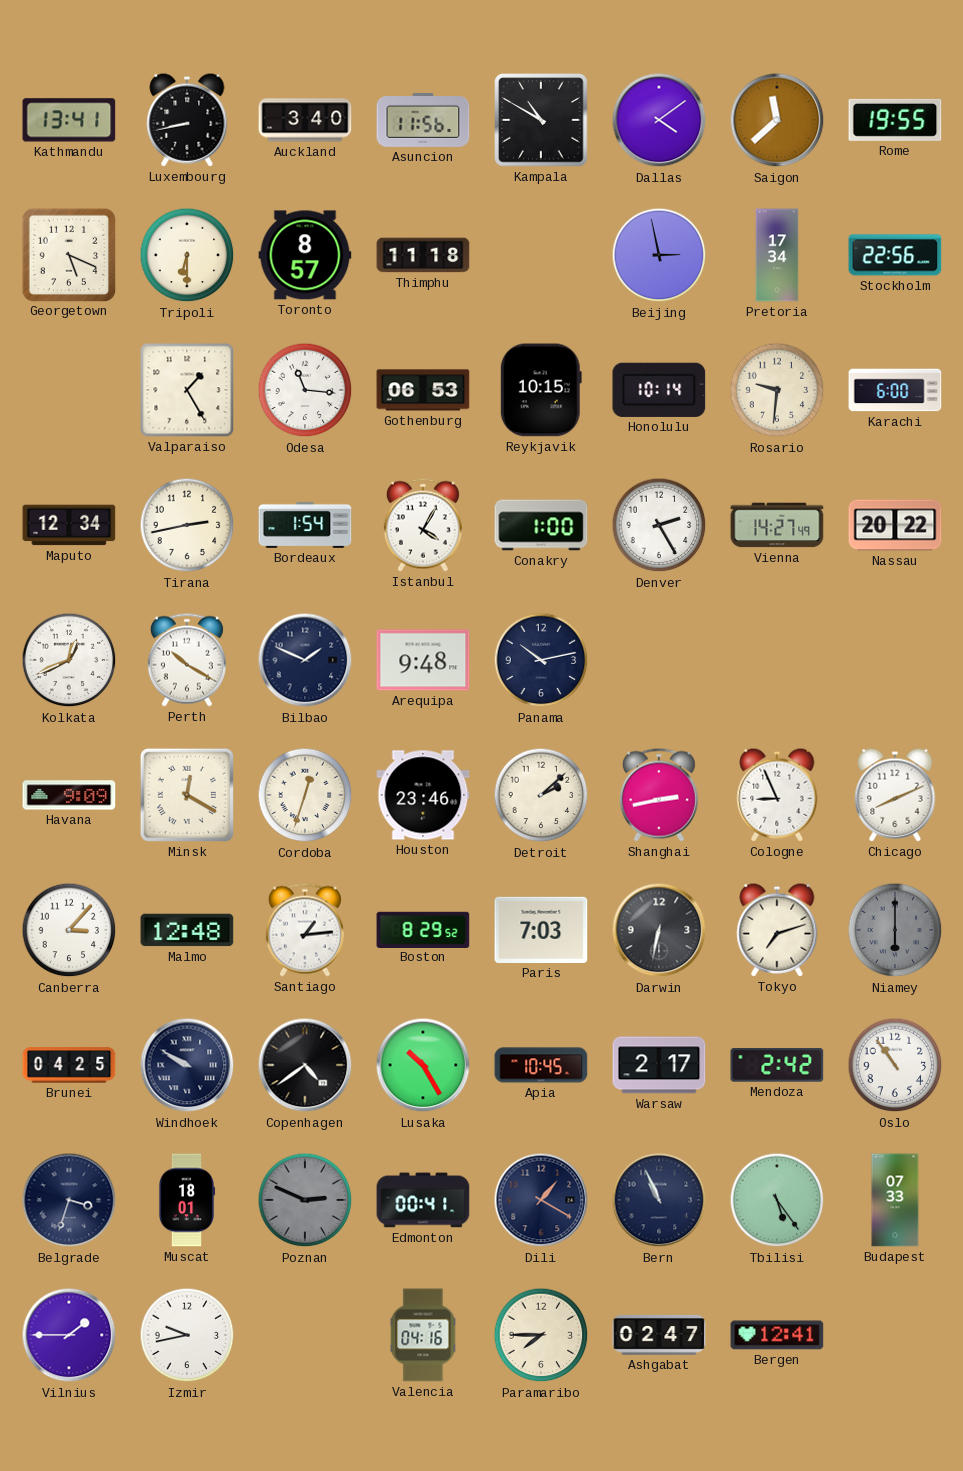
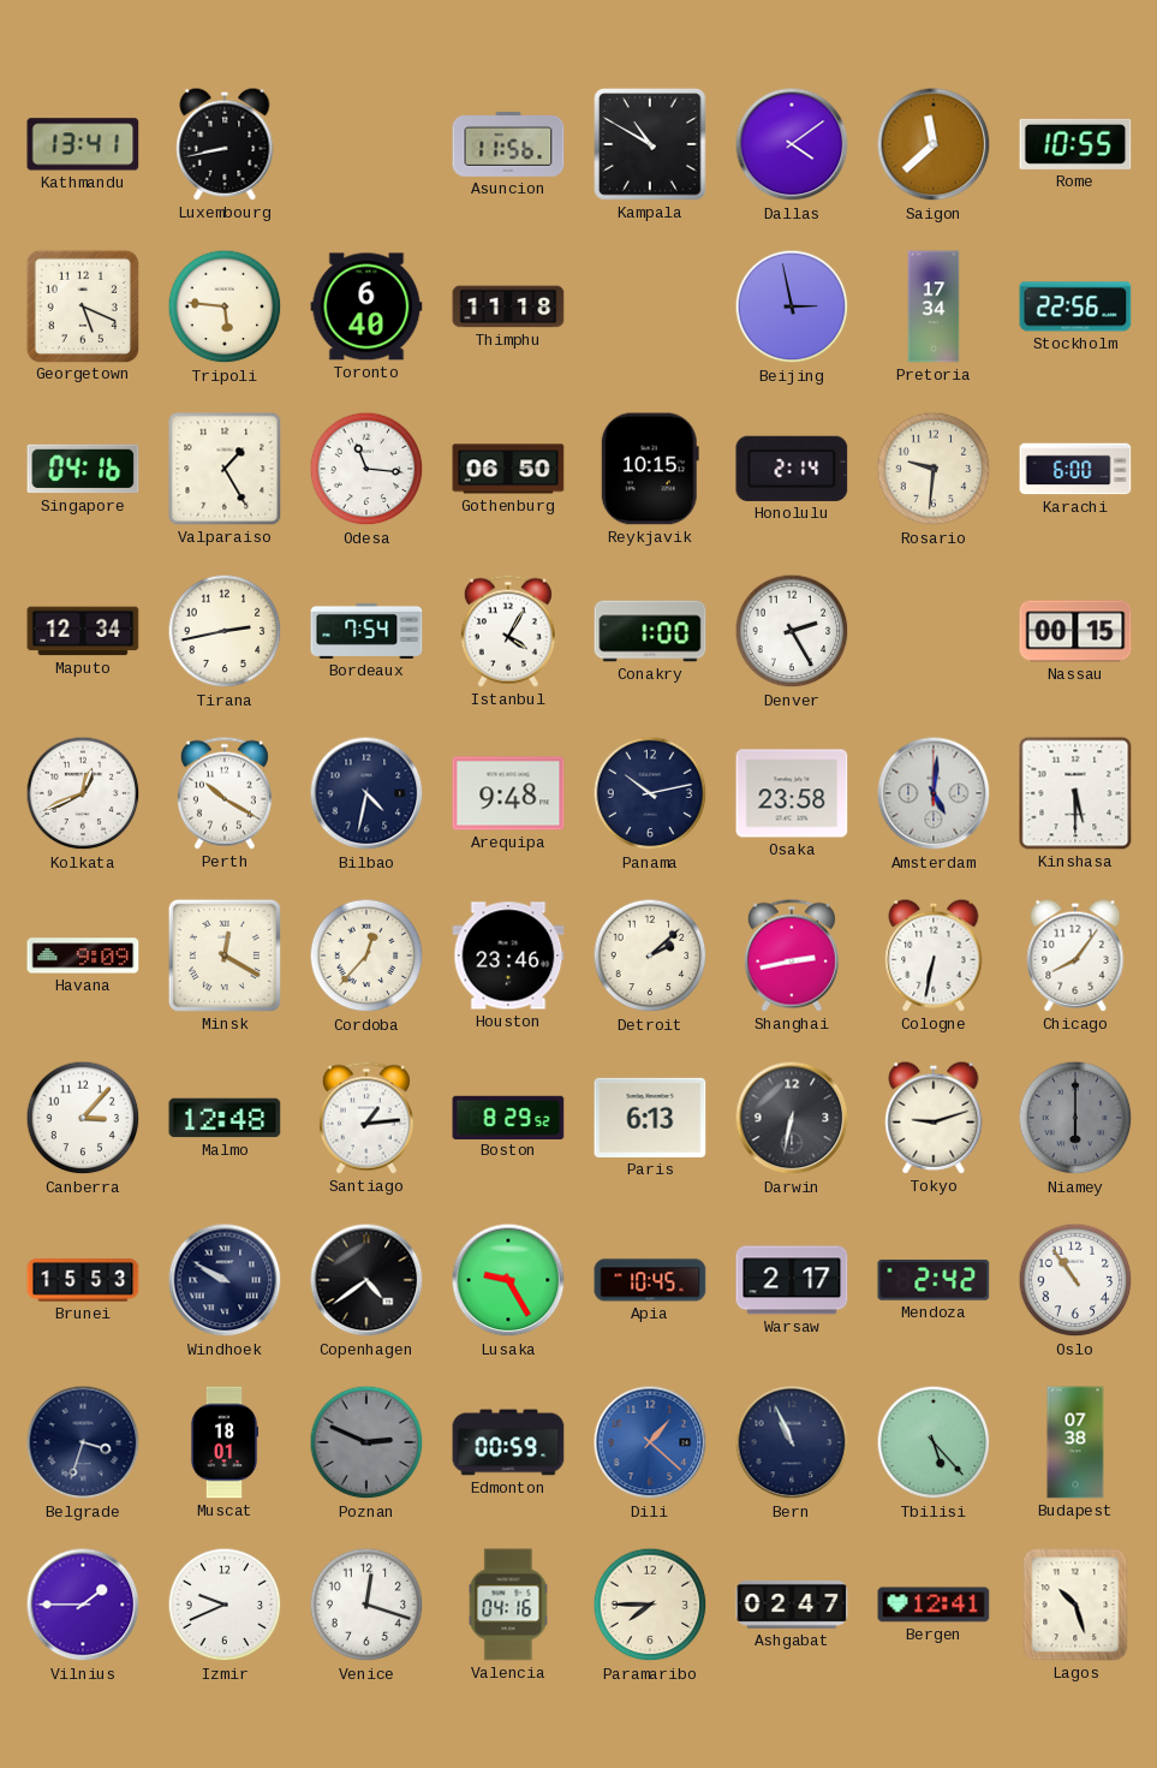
Auckland: 3:40 -> none
Rome: 19:55 -> 10:55
Tripoli: 6:30 -> 5:46
Toronto: 8:57 -> 6:40
Singapore: none -> 04:16
Gothenburg: 06:53 -> 06:50
Honolulu: 10:14 -> 2:14
Bordeaux: 1:54 -> 7:54
Vienna: 14:27 -> none
Nassau: 20:22 -> 00:15
Bilbao: 1:49 -> 4:32
Osaka: none -> 23:58
Amsterdam: none -> 5:01
Kinshasa: none -> 5:30
Cordoba: 12:33 -> 12:37
Cologne: 8:56 -> 6:32
Chicago: 8:11 -> 8:06
Paris: 7:03 -> 6:13
Tokyo: 7:12 -> 9:12
Brunei: 04:25 -> 15:53
Lusaka: 10:25 -> 9:25
Edmonton: 00:41 -> 00:59
Dili: 1:20 -> 1:22
Dili dial: navy -> blue
Tbilisi: 5:24 -> 5:23
Budapest: 07:33 -> 07:38
Izmir: 9:43 -> 9:41
Venice: none -> 12:18
Lagos: none -> 10:27
